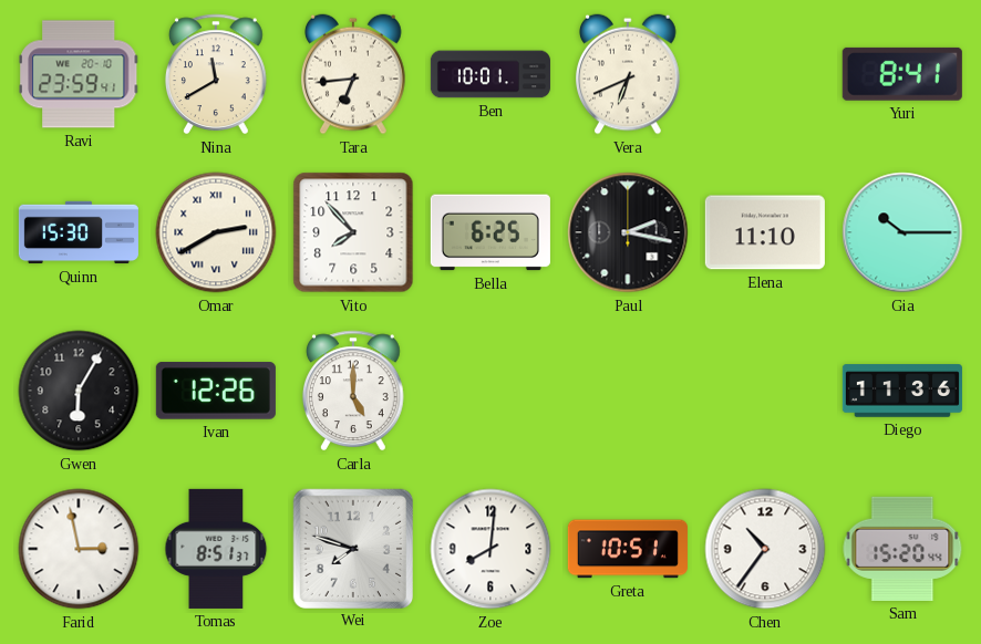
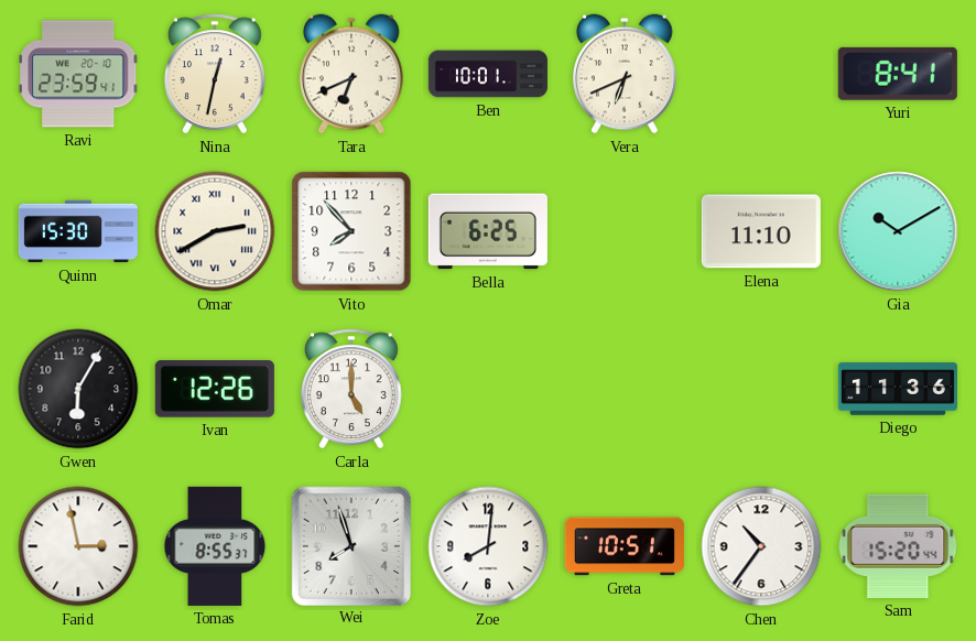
Nina: 11:40 -> 12:32
Tara: 6:44 -> 6:41
Paul: 2:17 -> none
Gia: 10:15 -> 10:10
Tomas: 8:51 -> 8:55
Wei: 7:48 -> 7:57
